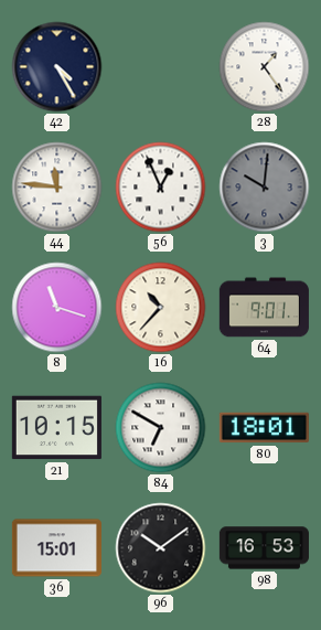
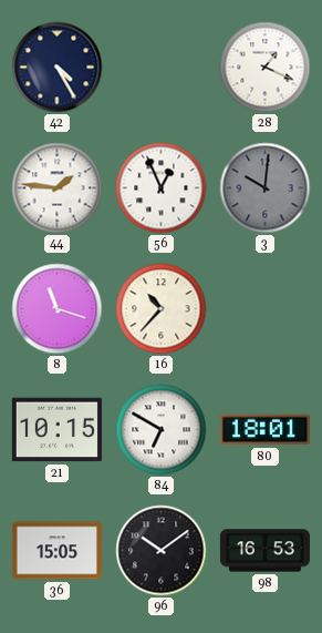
28: 1:24 -> 1:19
44: 11:46 -> 1:46
64: 9:01 -> none
36: 15:01 -> 15:05
